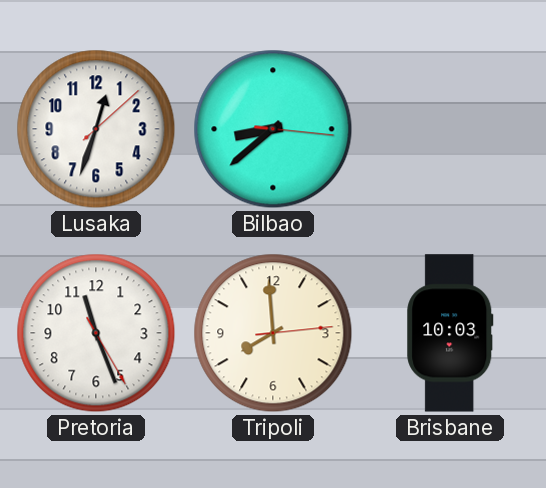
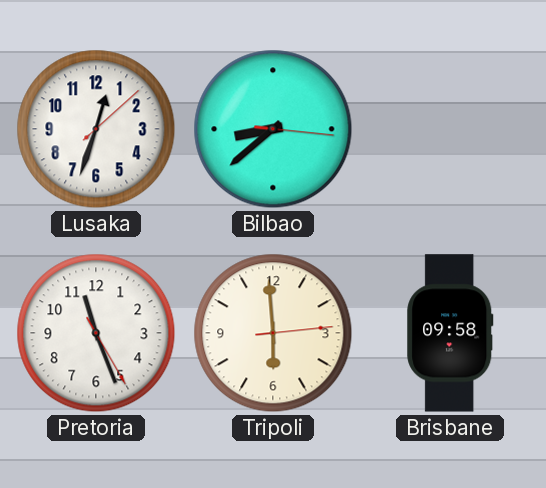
Tripoli: 7:59 -> 5:59
Brisbane: 10:03 -> 09:58
